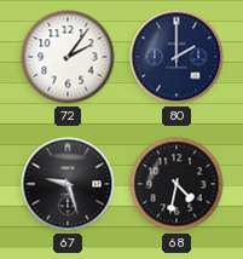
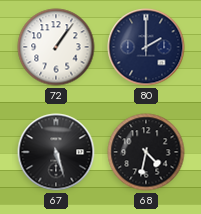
72: 2:06 -> 1:06
67: 9:27 -> 5:27
